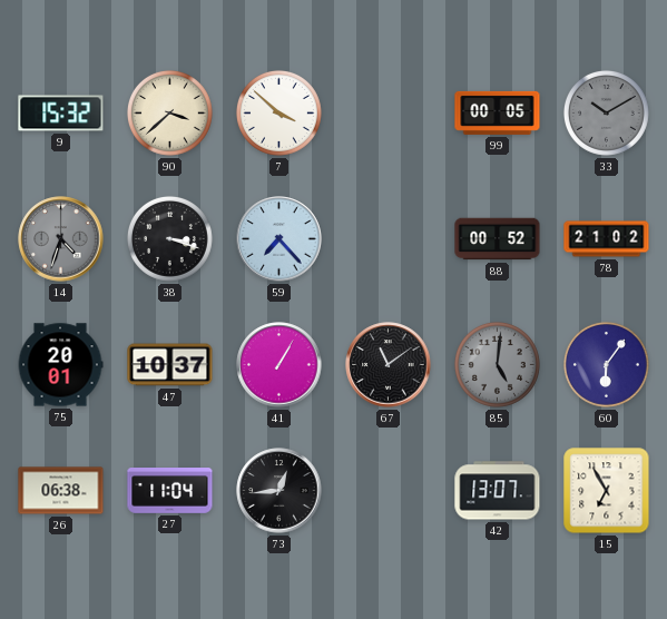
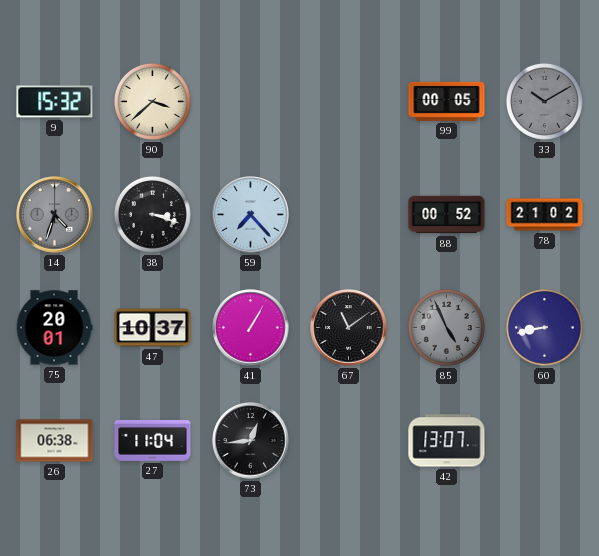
7: 3:52 -> none
85: 5:01 -> 4:56
60: 6:06 -> 8:43
15: 6:55 -> none
